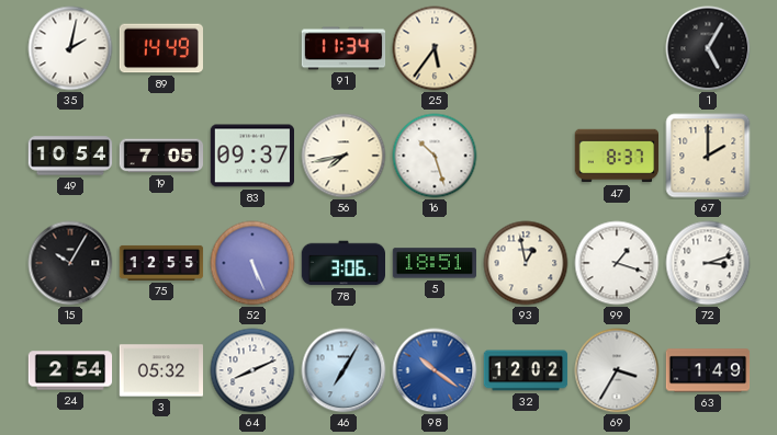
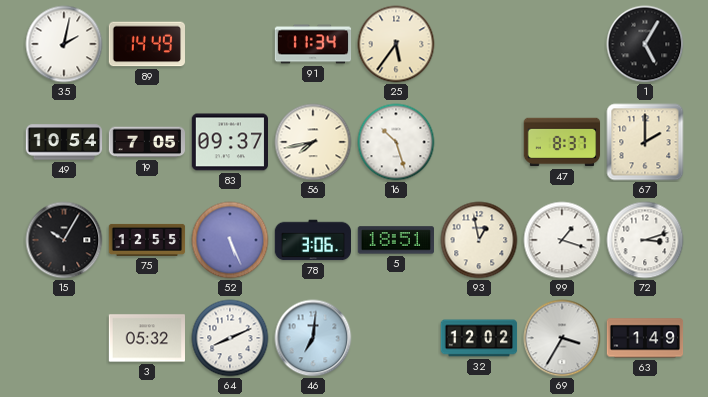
24: 2:54 -> none
46: 7:05 -> 7:01
98: 10:21 -> none
